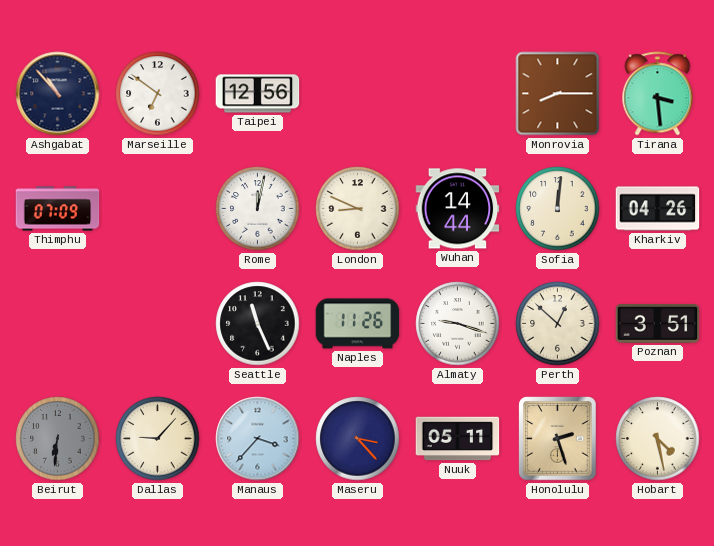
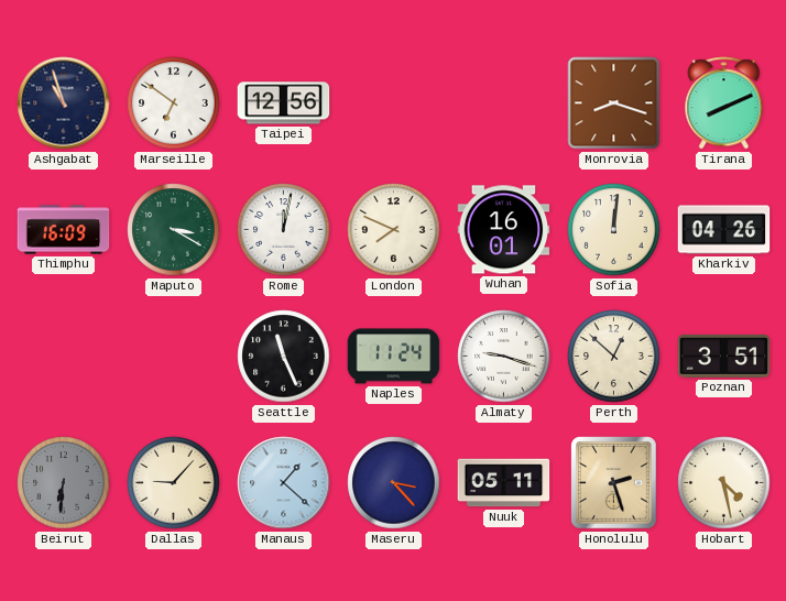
Ashgabat: 10:53 -> 10:57
Monrovia: 8:15 -> 8:18
Tirana: 3:29 -> 8:11
Thimphu: 07:09 -> 16:09
Maputo: none -> 3:20
London: 8:49 -> 7:49
Wuhan: 14:44 -> 16:01
Naples: 11:26 -> 11:24
Manaus: 3:37 -> 1:22
